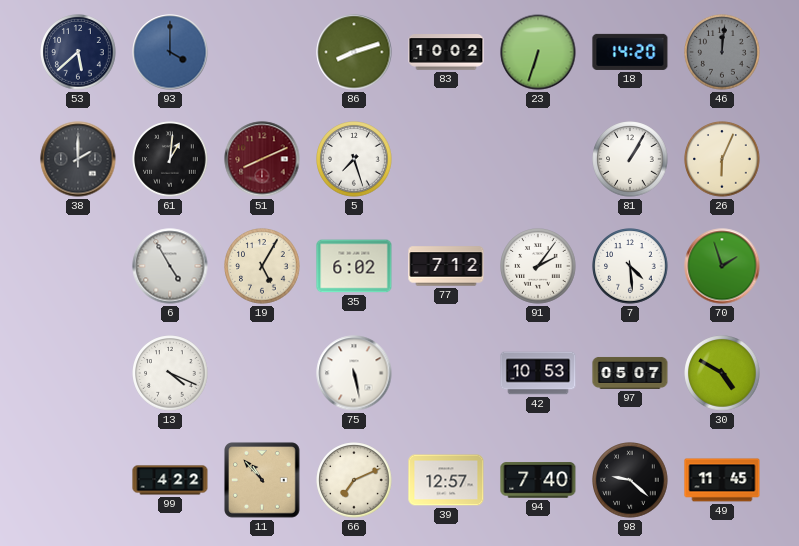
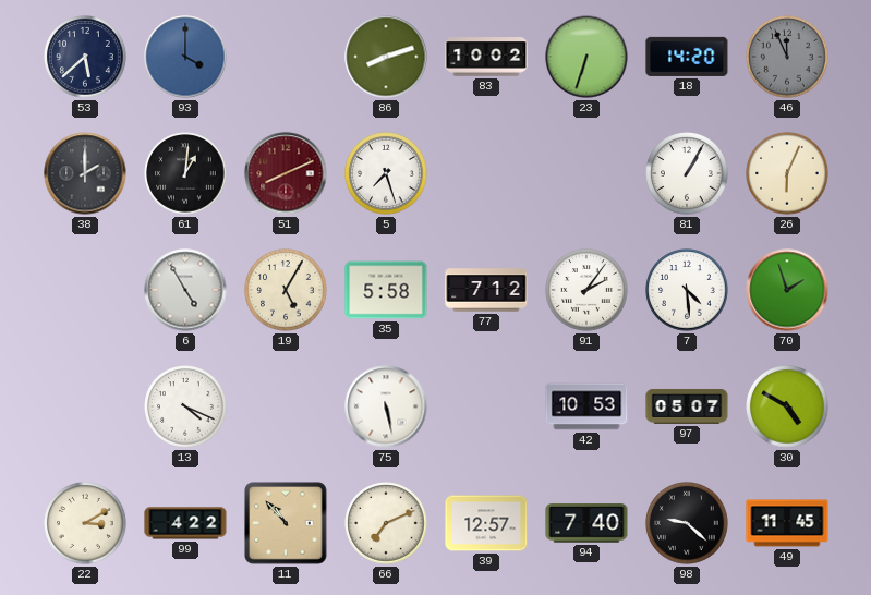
46: 12:01 -> 11:56
35: 6:02 -> 5:58
22: none -> 3:10
